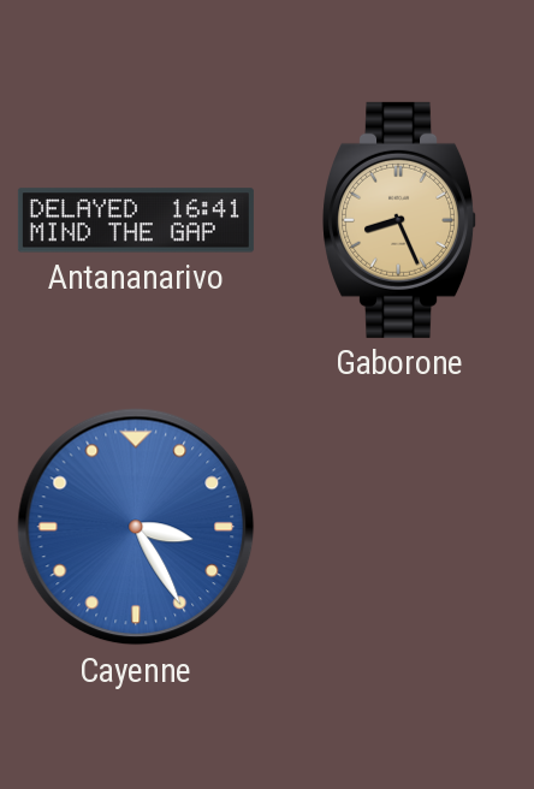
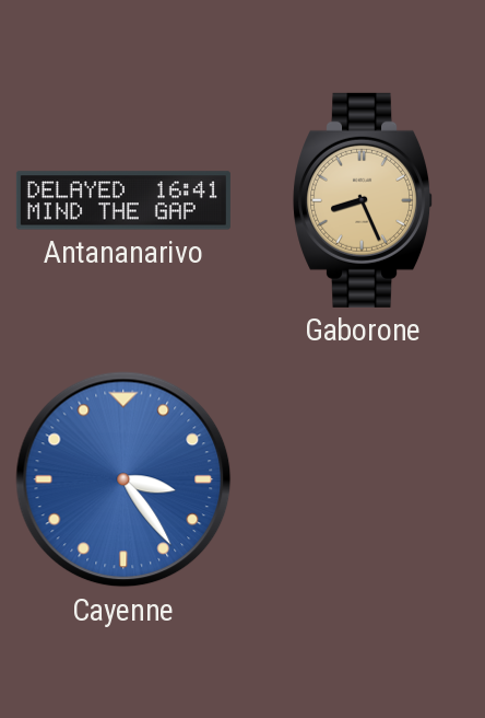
Cayenne: 3:25 -> 3:24
